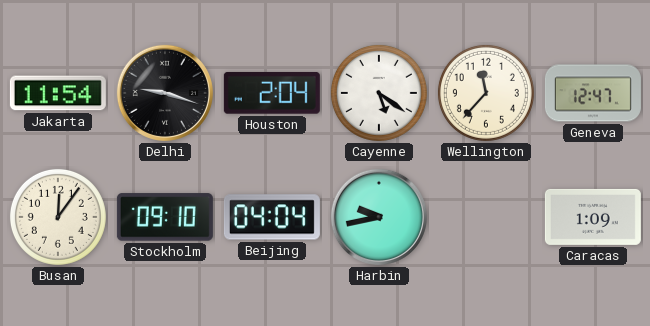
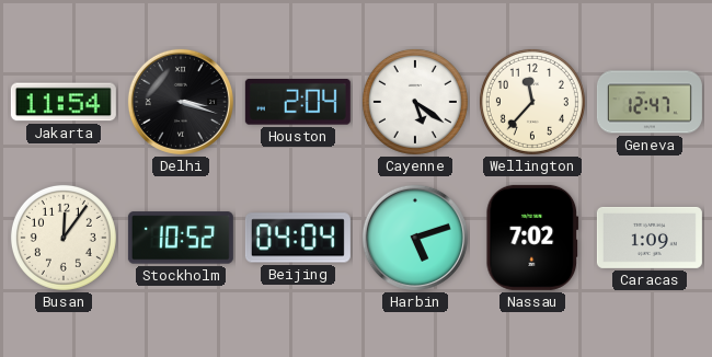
Delhi: 9:18 -> 3:18
Stockholm: 09:10 -> 10:52
Harbin: 9:43 -> 5:12
Nassau: none -> 7:02
